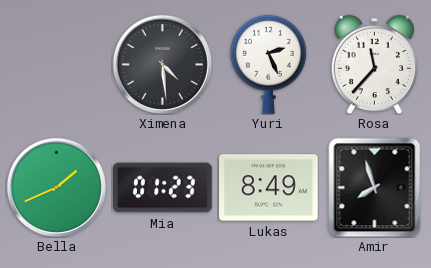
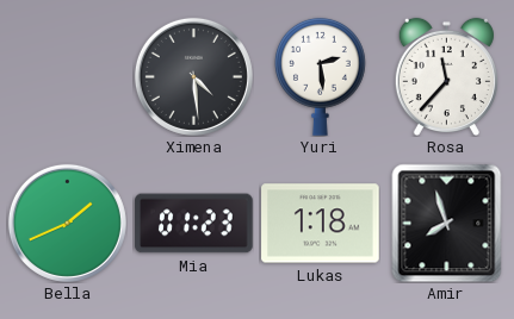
Yuri: 2:26 -> 2:29
Lukas: 8:49 -> 1:18
